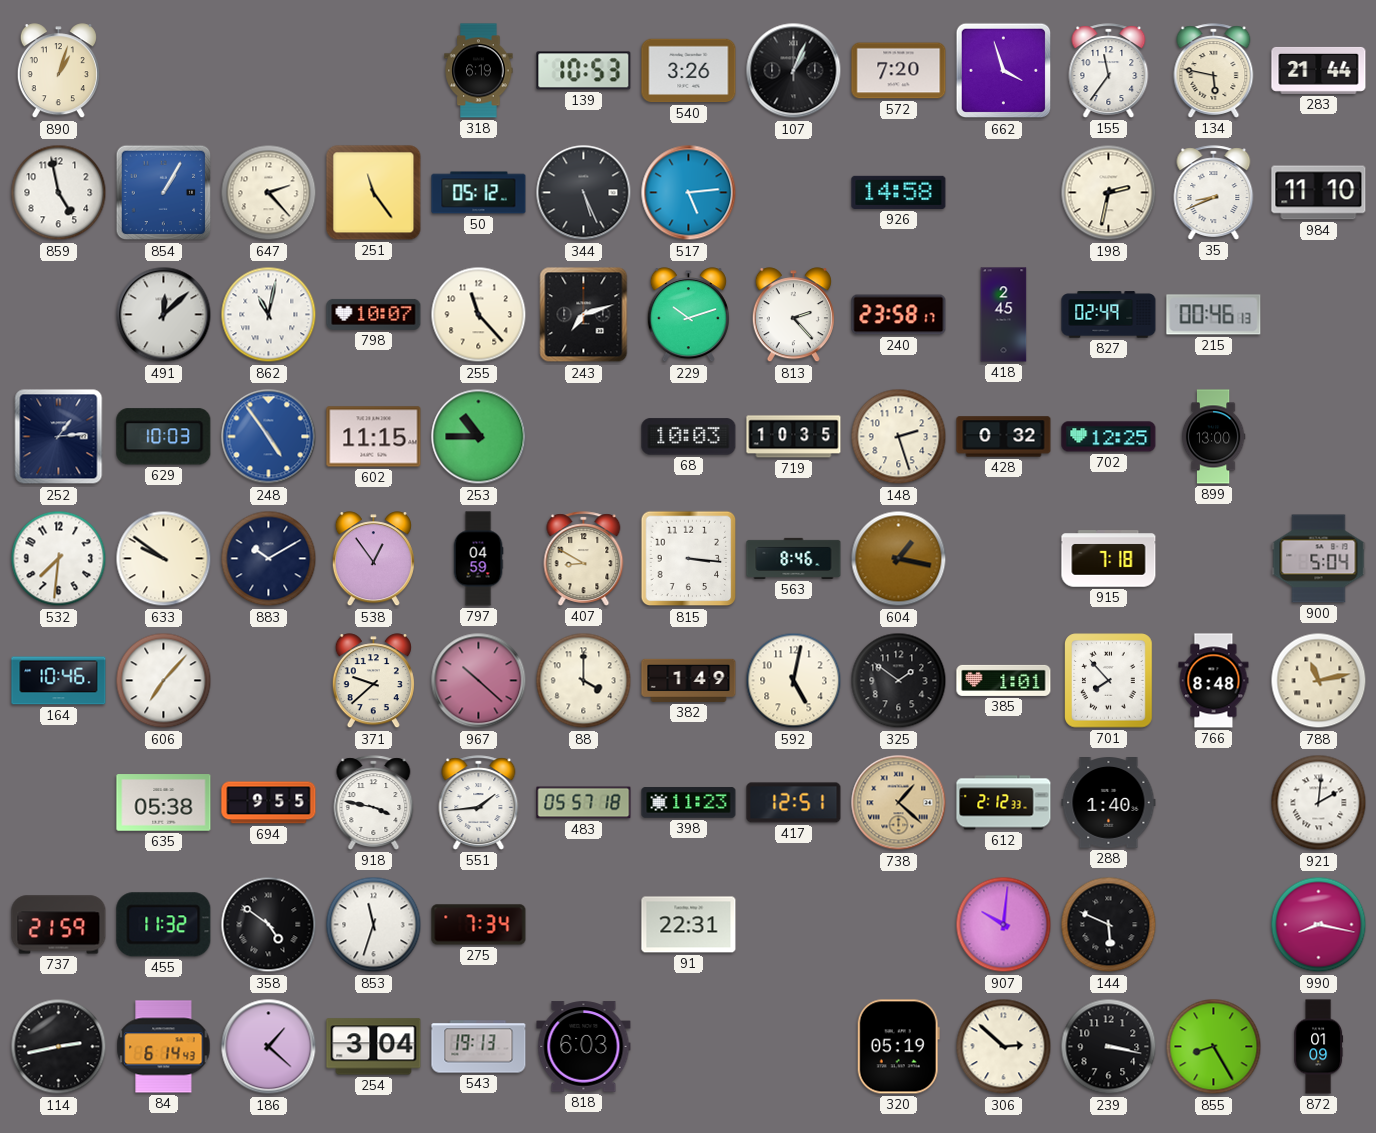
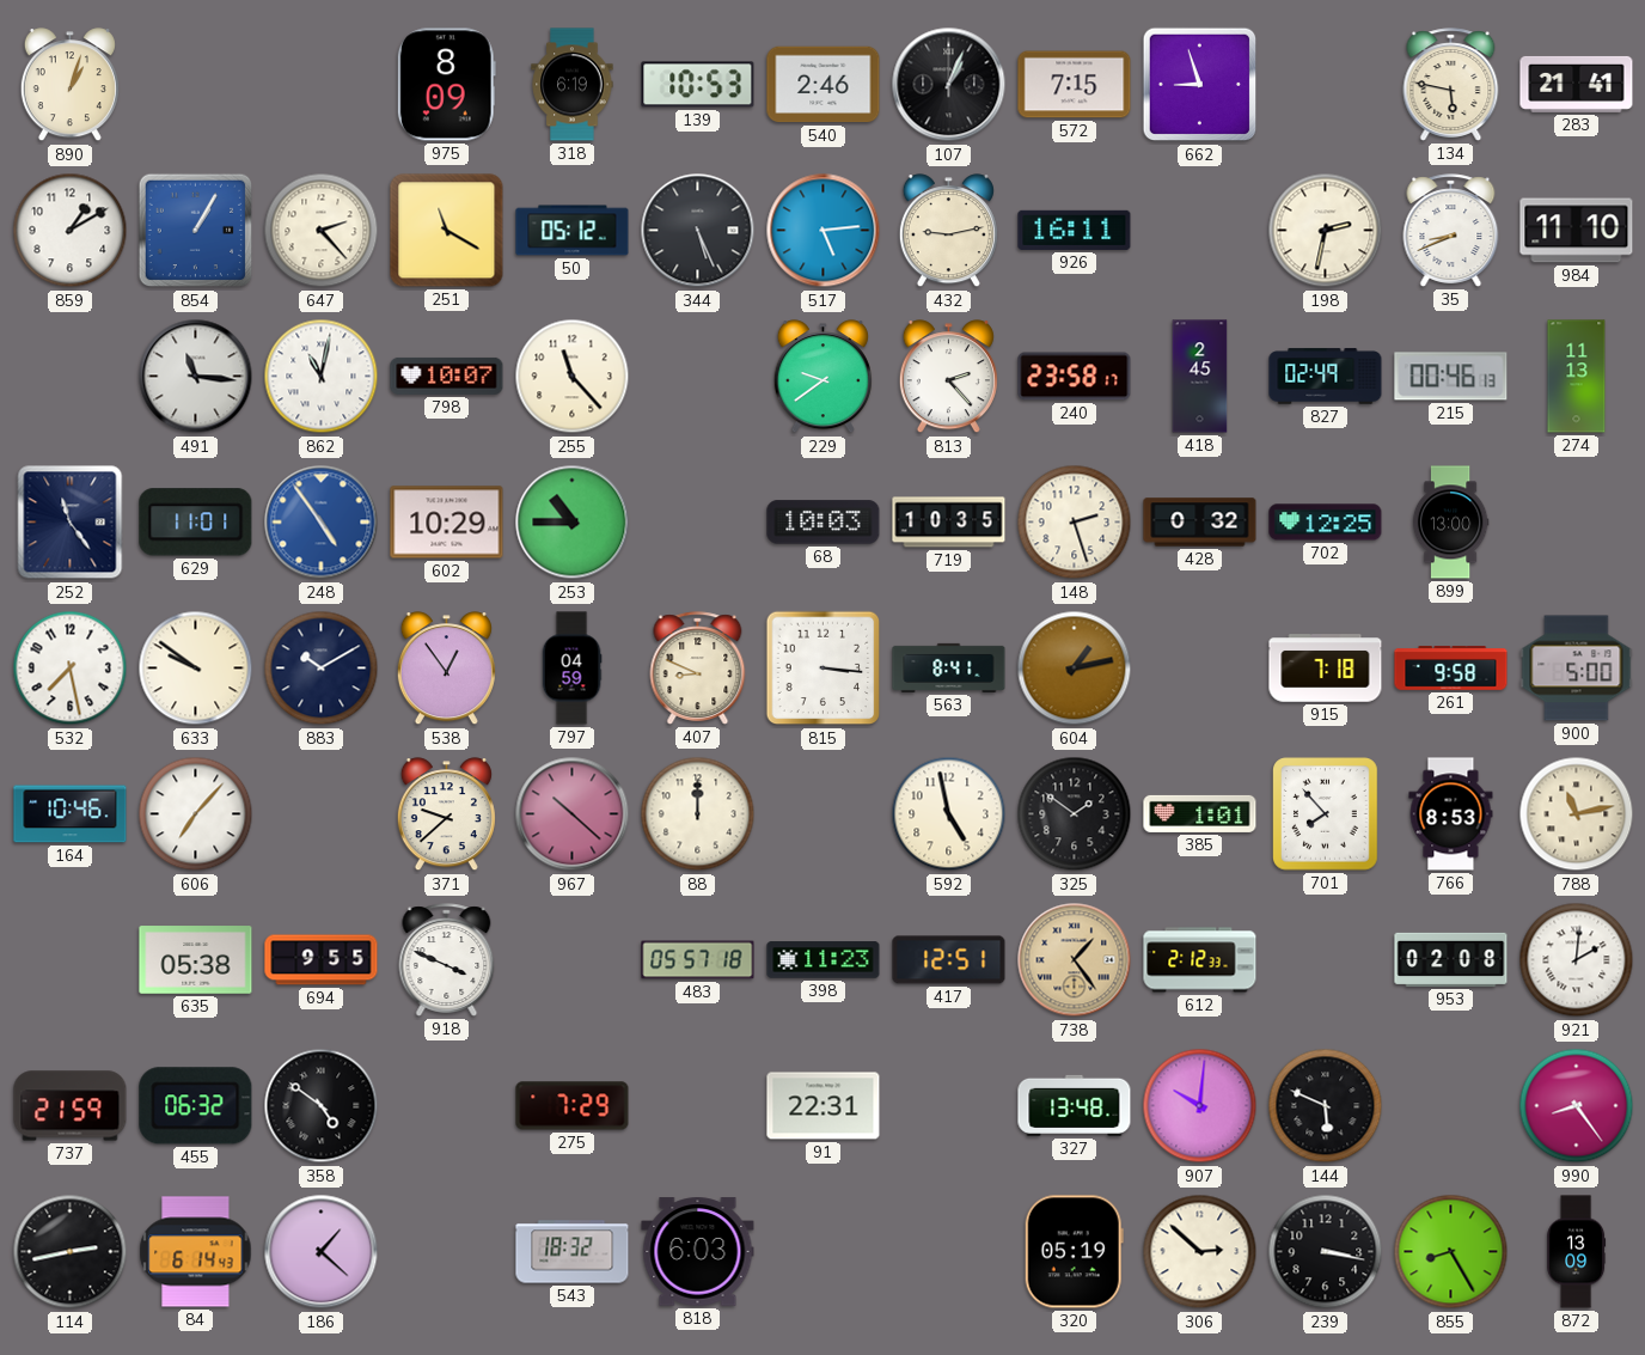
975: none -> 8:09
540: 3:26 -> 2:46
572: 7:20 -> 7:15
662: 3:57 -> 8:57
155: 11:36 -> none
283: 21:44 -> 21:41
859: 4:58 -> 1:10
251: 11:24 -> 11:20
432: none -> 9:13
926: 14:58 -> 16:11
491: 12:08 -> 11:16
243: 7:12 -> none
229: 10:12 -> 9:39
274: none -> 11:13
252: 1:14 -> 11:24
629: 10:03 -> 11:01
602: 11:15 -> 10:29
532: 7:31 -> 7:28
407: 8:50 -> 8:49
563: 8:46 -> 8:41
604: 1:17 -> 1:13
261: none -> 9:58
900: 5:04 -> 5:00
88: 4:00 -> 12:00
382: 1:49 -> none
592: 5:02 -> 4:58
766: 8:48 -> 8:53
918: 3:47 -> 3:49
551: 1:44 -> none
738: 1:22 -> 1:24
288: 1:40 -> none
953: none -> 02:08
455: 11:32 -> 06:32
853: 11:33 -> none
275: 7:34 -> 7:29
327: none -> 13:48
990: 8:17 -> 8:24
254: 3:04 -> none
543: 19:13 -> 18:32
872: 01:09 -> 13:09
